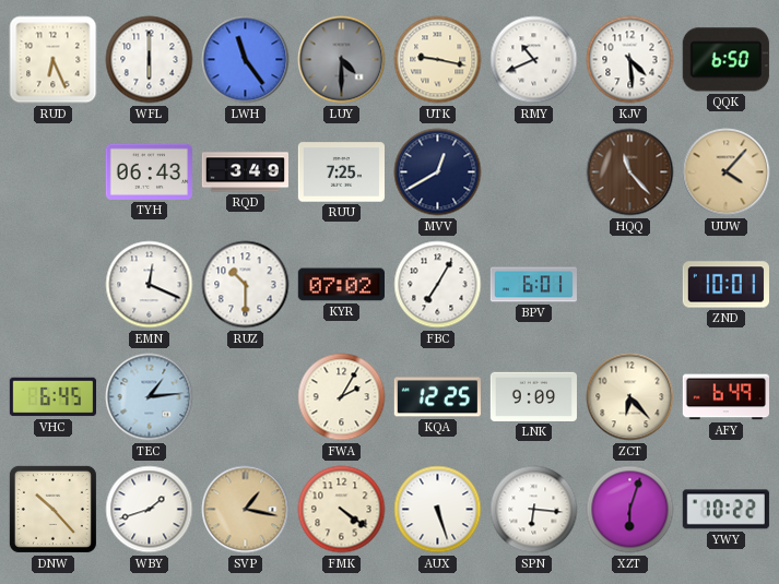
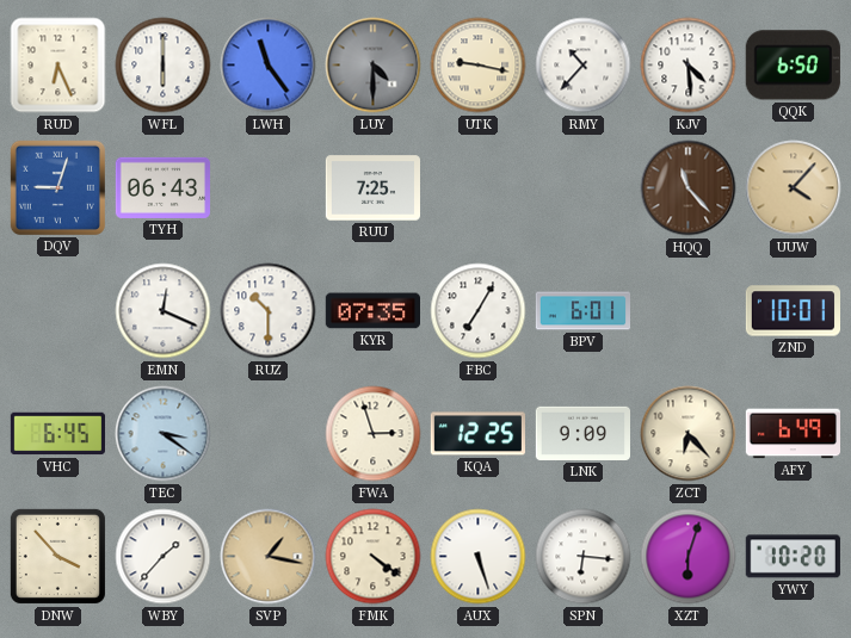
RMY: 10:41 -> 10:37
DQV: none -> 9:03
RQD: 3:49 -> none
MVV: 12:40 -> none
KYR: 07:02 -> 07:35
TEC: 1:14 -> 3:21
FWA: 2:05 -> 2:57
DNW: 10:23 -> 3:53
WBY: 1:42 -> 1:37
YWY: 10:22 -> 10:20
